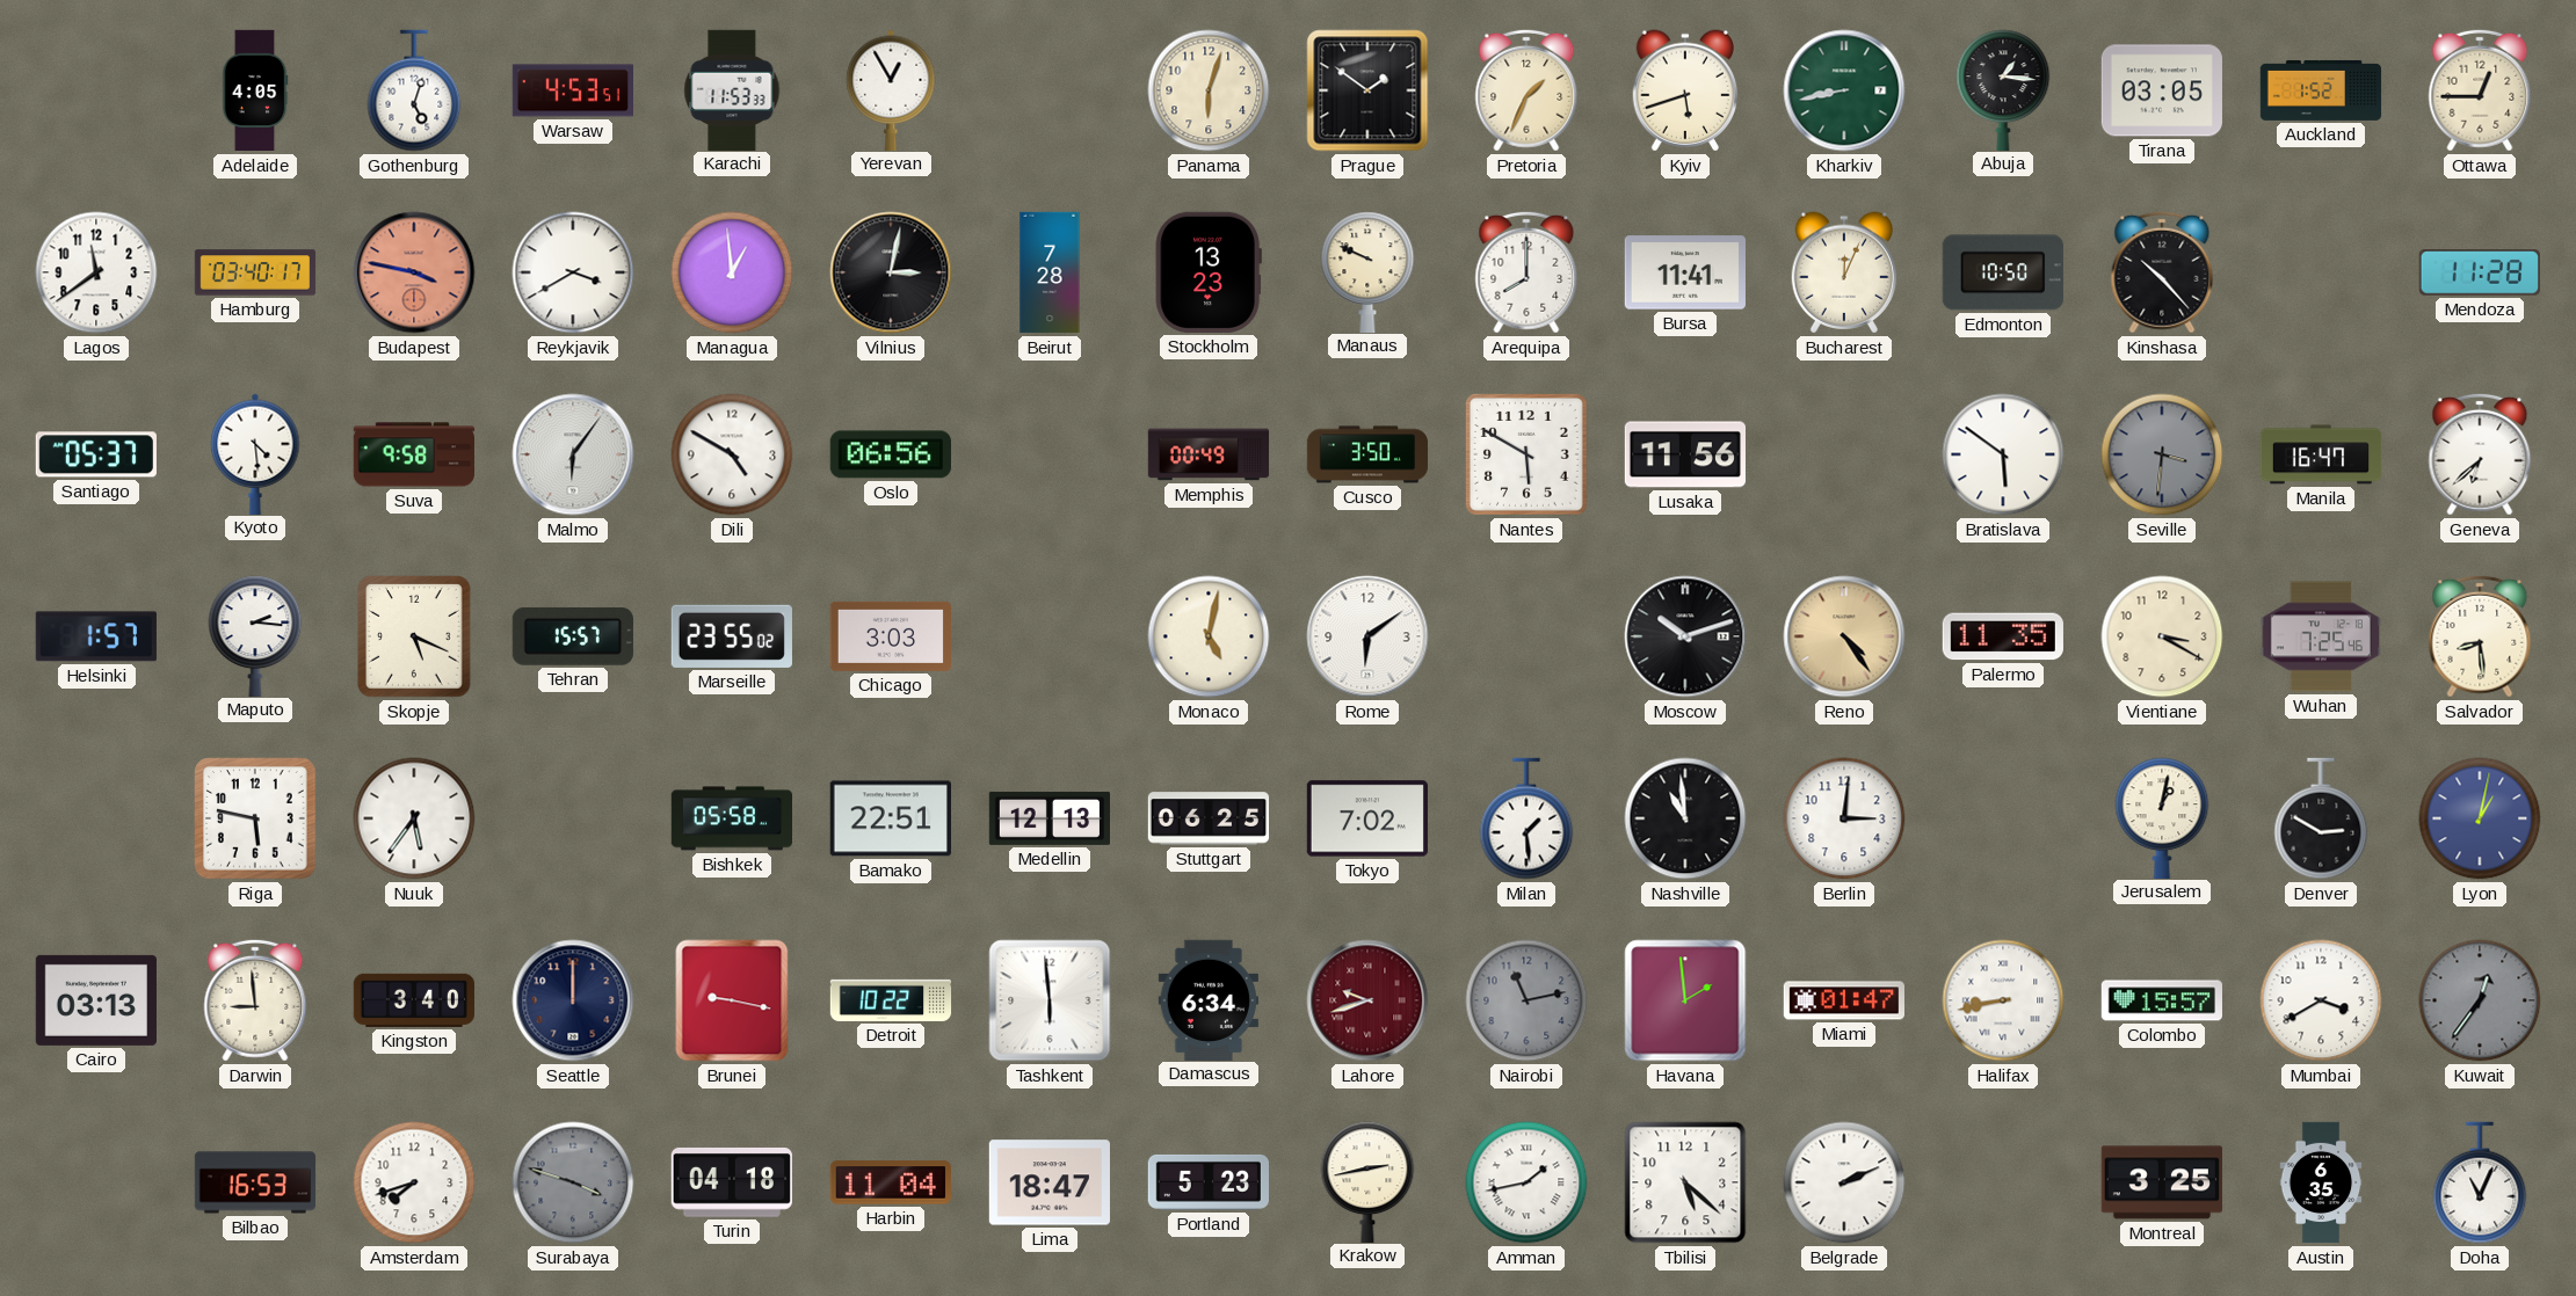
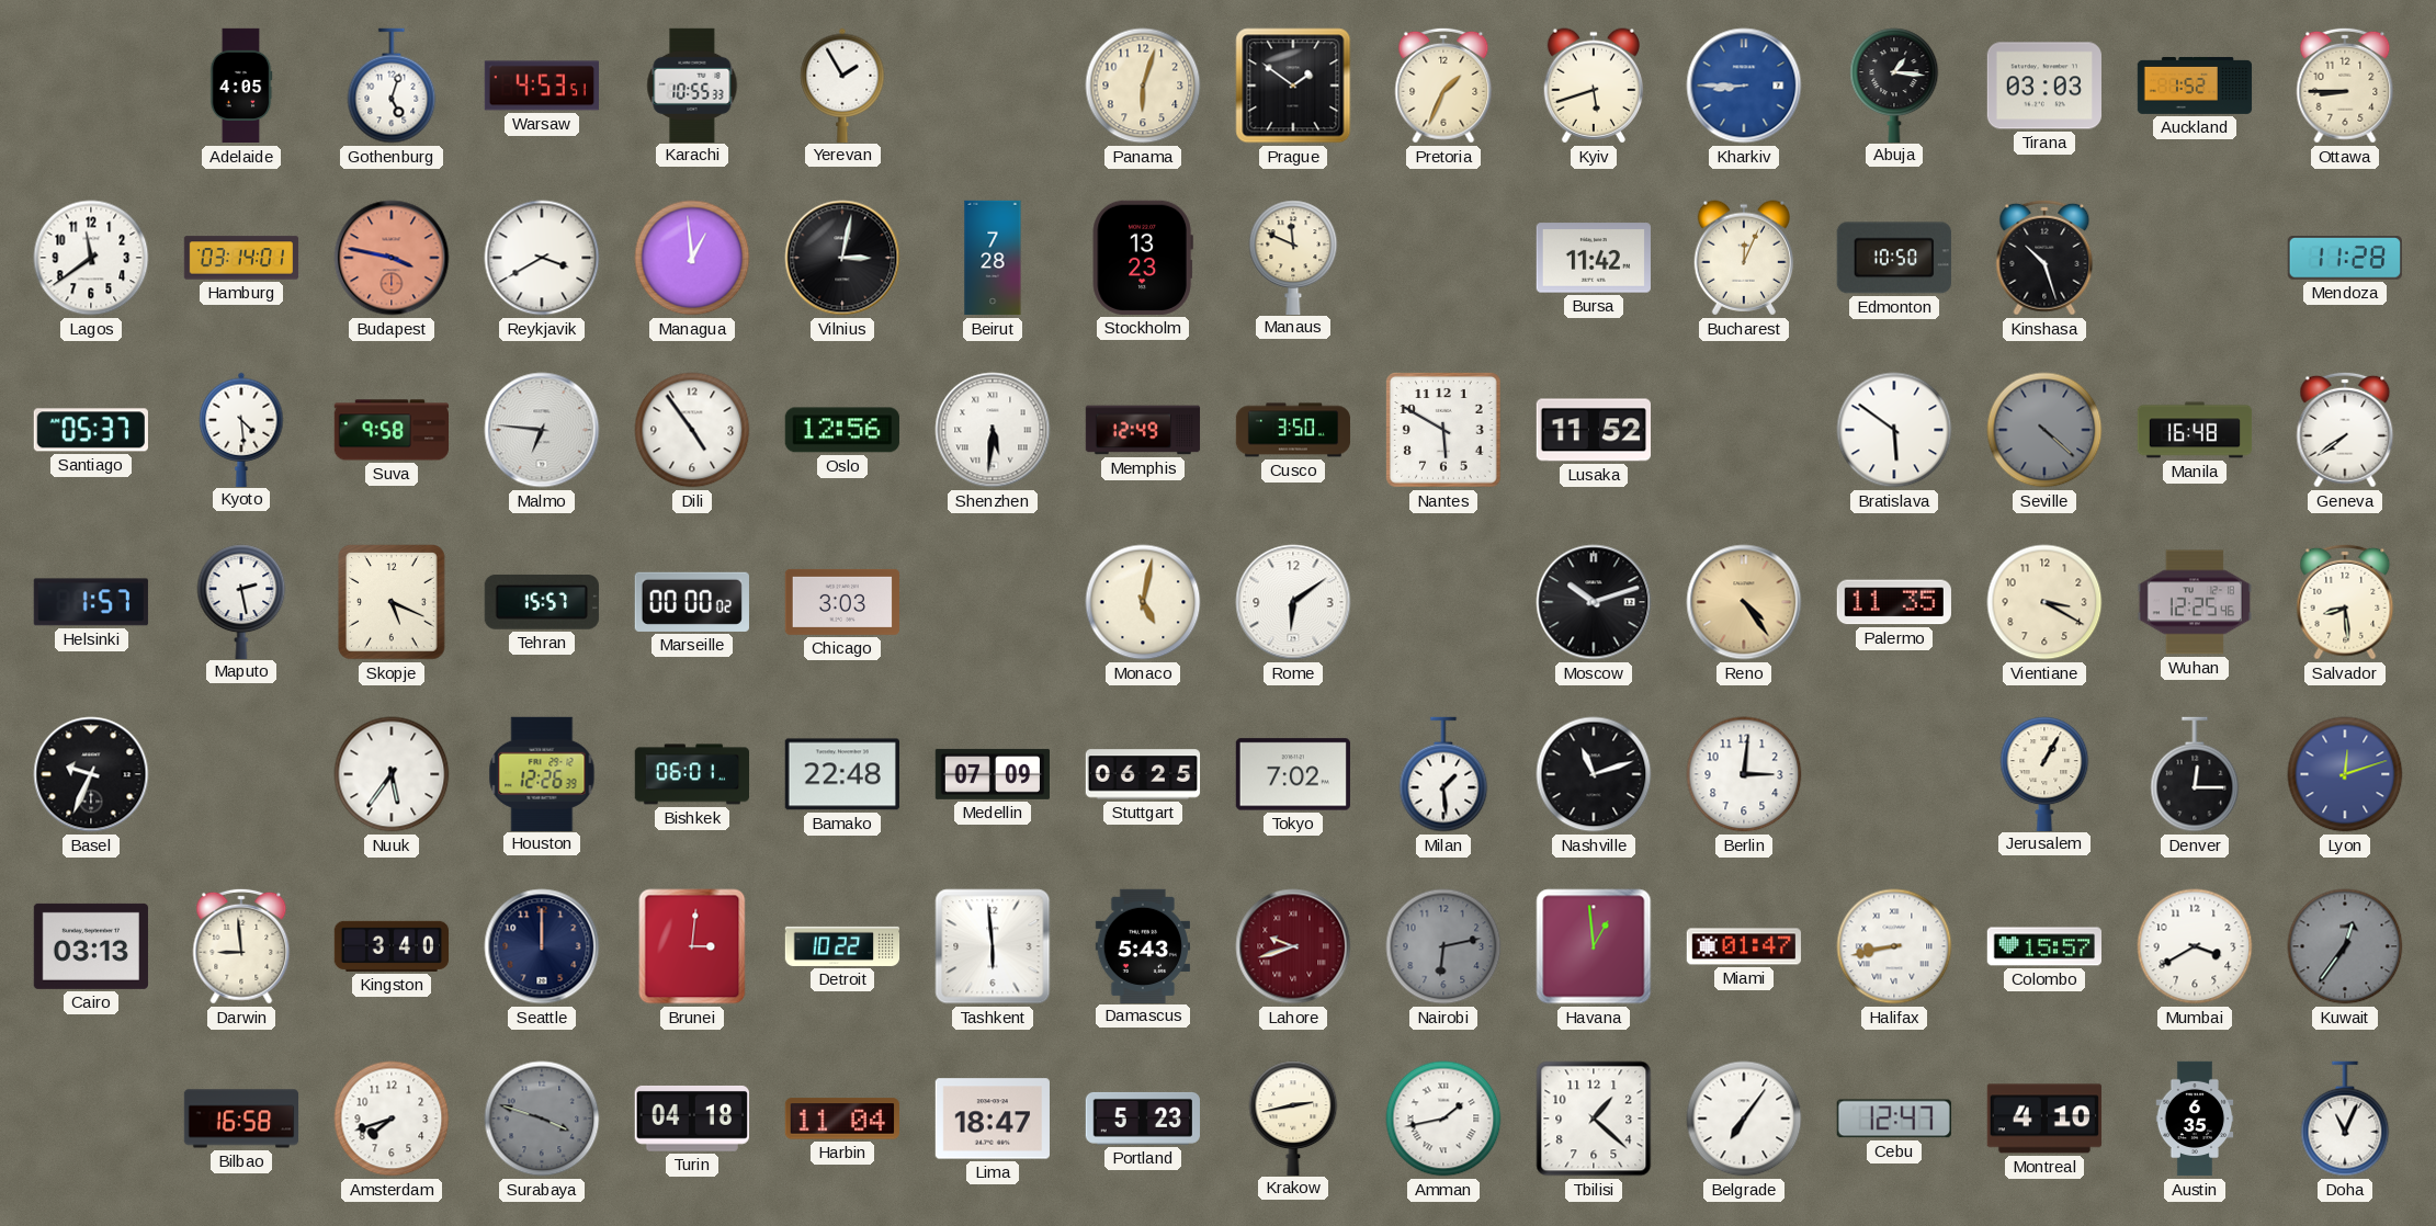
Karachi: 11:53 -> 10:55
Yerevan: 12:55 -> 1:55
Kharkiv: 8:43 -> 8:45
Kharkiv dial: green -> blue
Tirana: 03:05 -> 03:03
Ottawa: 12:45 -> 8:45
Hamburg: 03:40 -> 03:14
Manaus: 9:49 -> 11:49
Arequipa: 8:00 -> none
Bursa: 11:41 -> 11:42
Kinshasa: 10:23 -> 10:27
Malmo: 6:06 -> 6:46
Dili: 4:50 -> 4:54
Oslo: 06:56 -> 12:56
Shenzhen: none -> 5:31
Memphis: 00:49 -> 12:49
Lusaka: 11:56 -> 11:52
Seville: 3:31 -> 4:22
Manila: 16:47 -> 16:48
Geneva: 6:38 -> 7:39
Maputo: 2:16 -> 2:28
Marseille: 23:55 -> 00:00
Wuhan: 7:25 -> 12:25
Basel: none -> 9:34
Riga: 5:47 -> none
Houston: none -> 12:26
Bishkek: 05:58 -> 06:01
Bamako: 22:51 -> 22:48
Medellin: 12:13 -> 07:09
Nashville: 10:59 -> 11:12
Jerusalem: 1:02 -> 1:05
Denver: 2:50 -> 12:15
Lyon: 1:02 -> 12:12
Brunei: 9:17 -> 3:01
Damascus: 6:34 -> 5:43
Nairobi: 11:13 -> 6:13
Havana: 1:59 -> 12:59
Bilbao: 16:53 -> 16:58
Tbilisi: 5:22 -> 1:22
Belgrade: 2:11 -> 7:06
Cebu: none -> 12:47
Montreal: 3:25 -> 4:10
